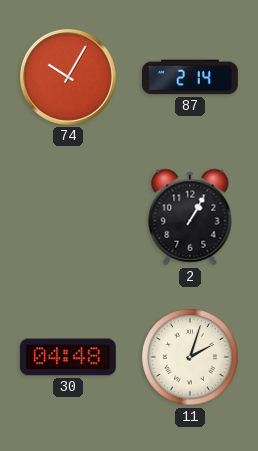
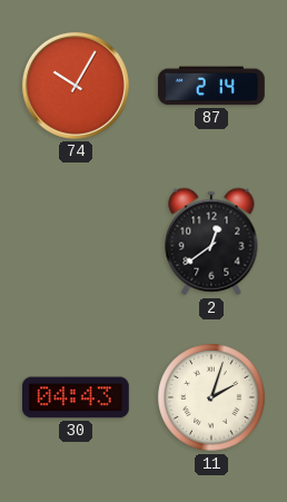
2: 1:05 -> 12:39
30: 04:48 -> 04:43
